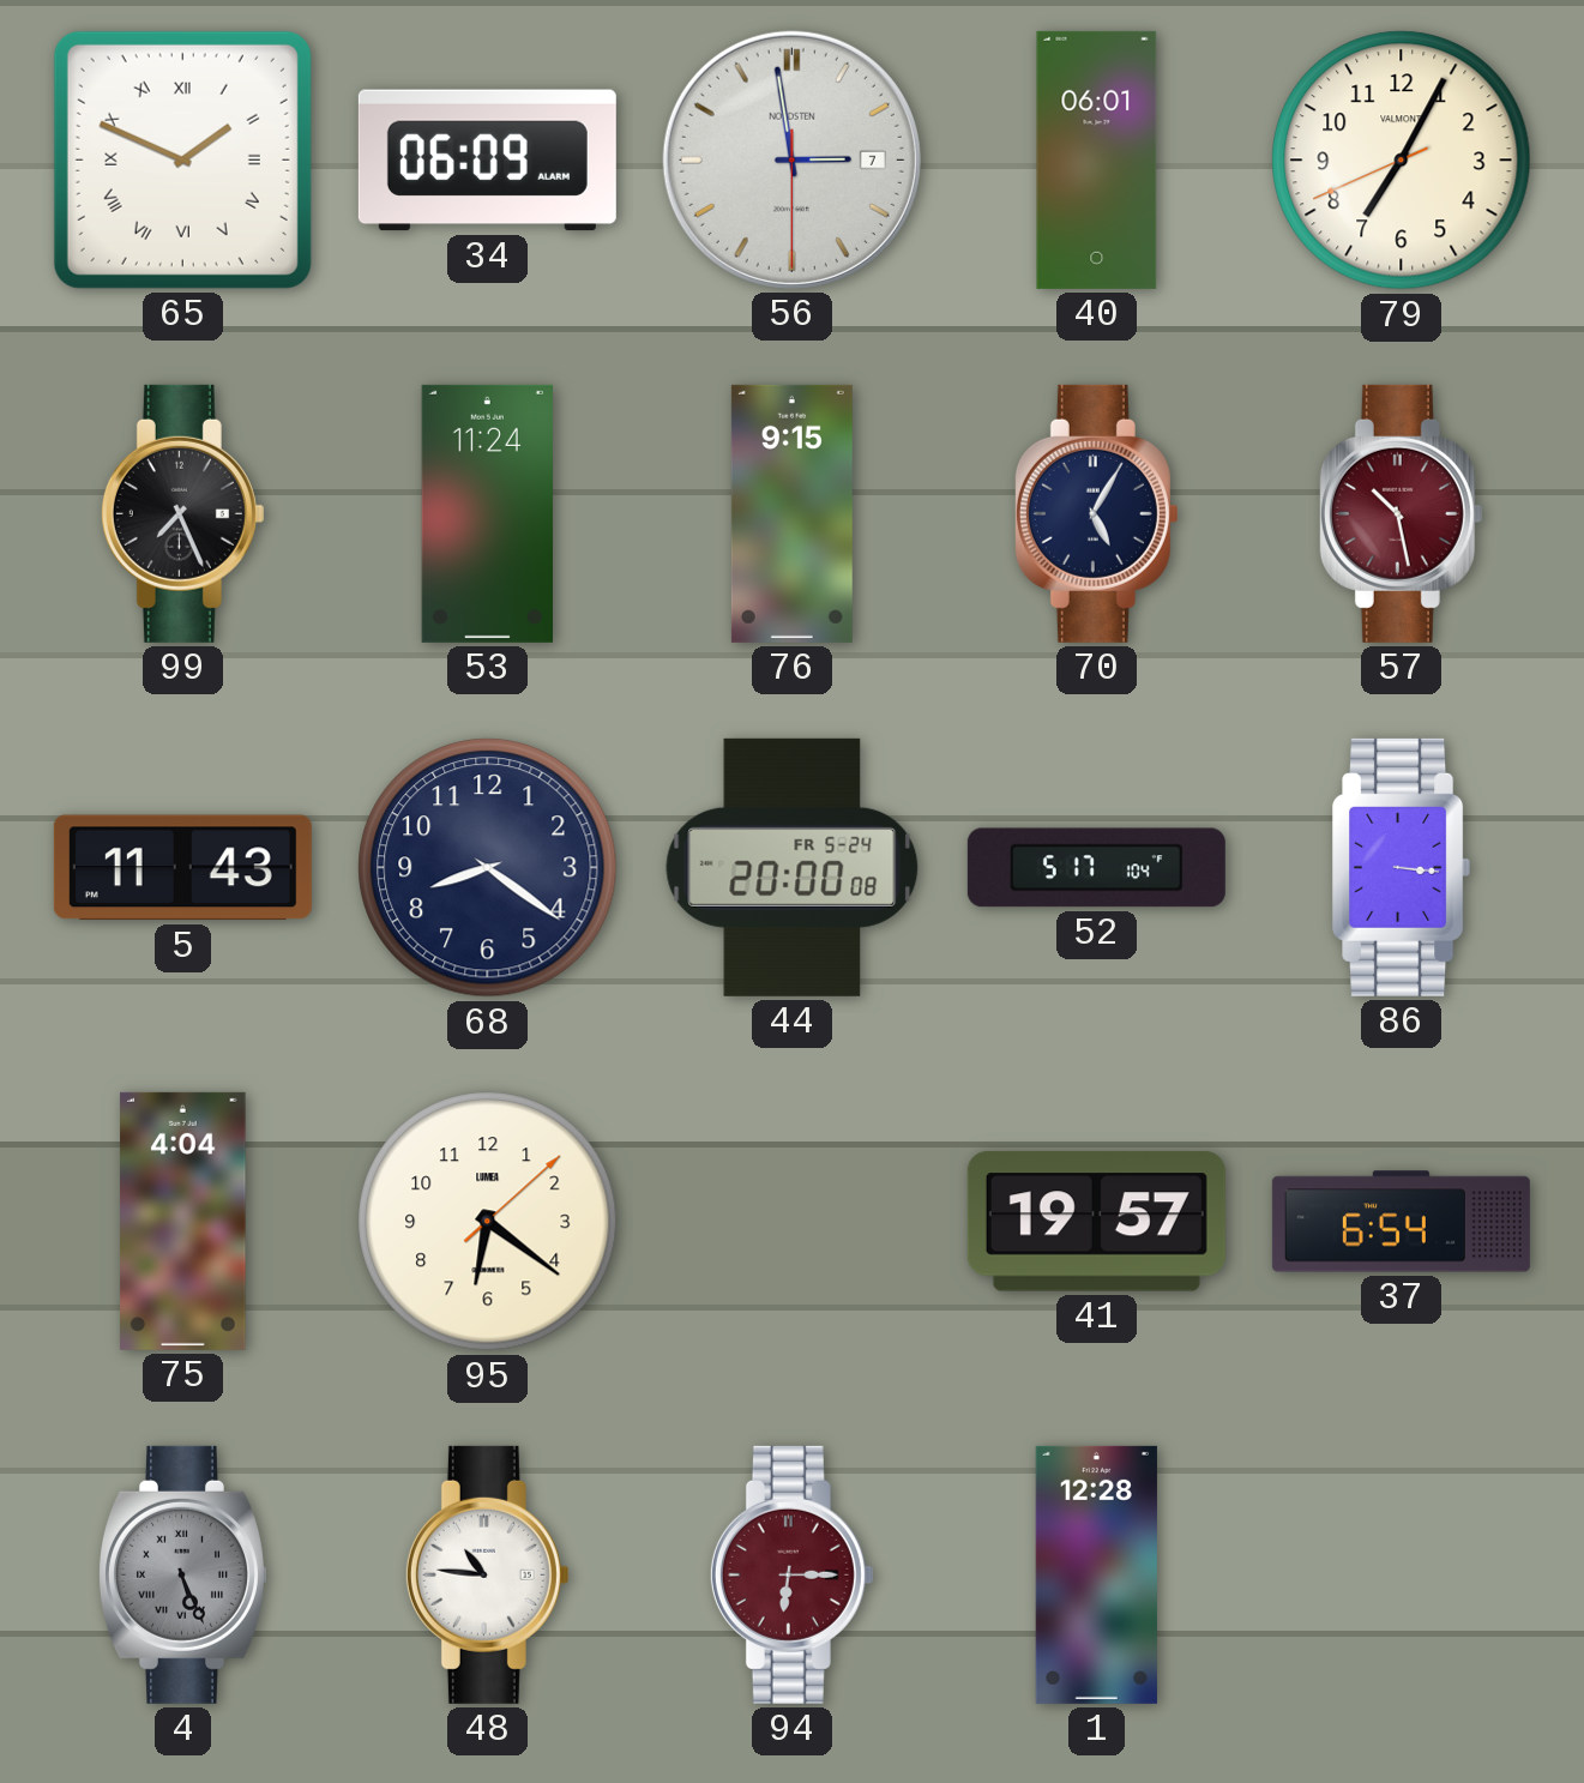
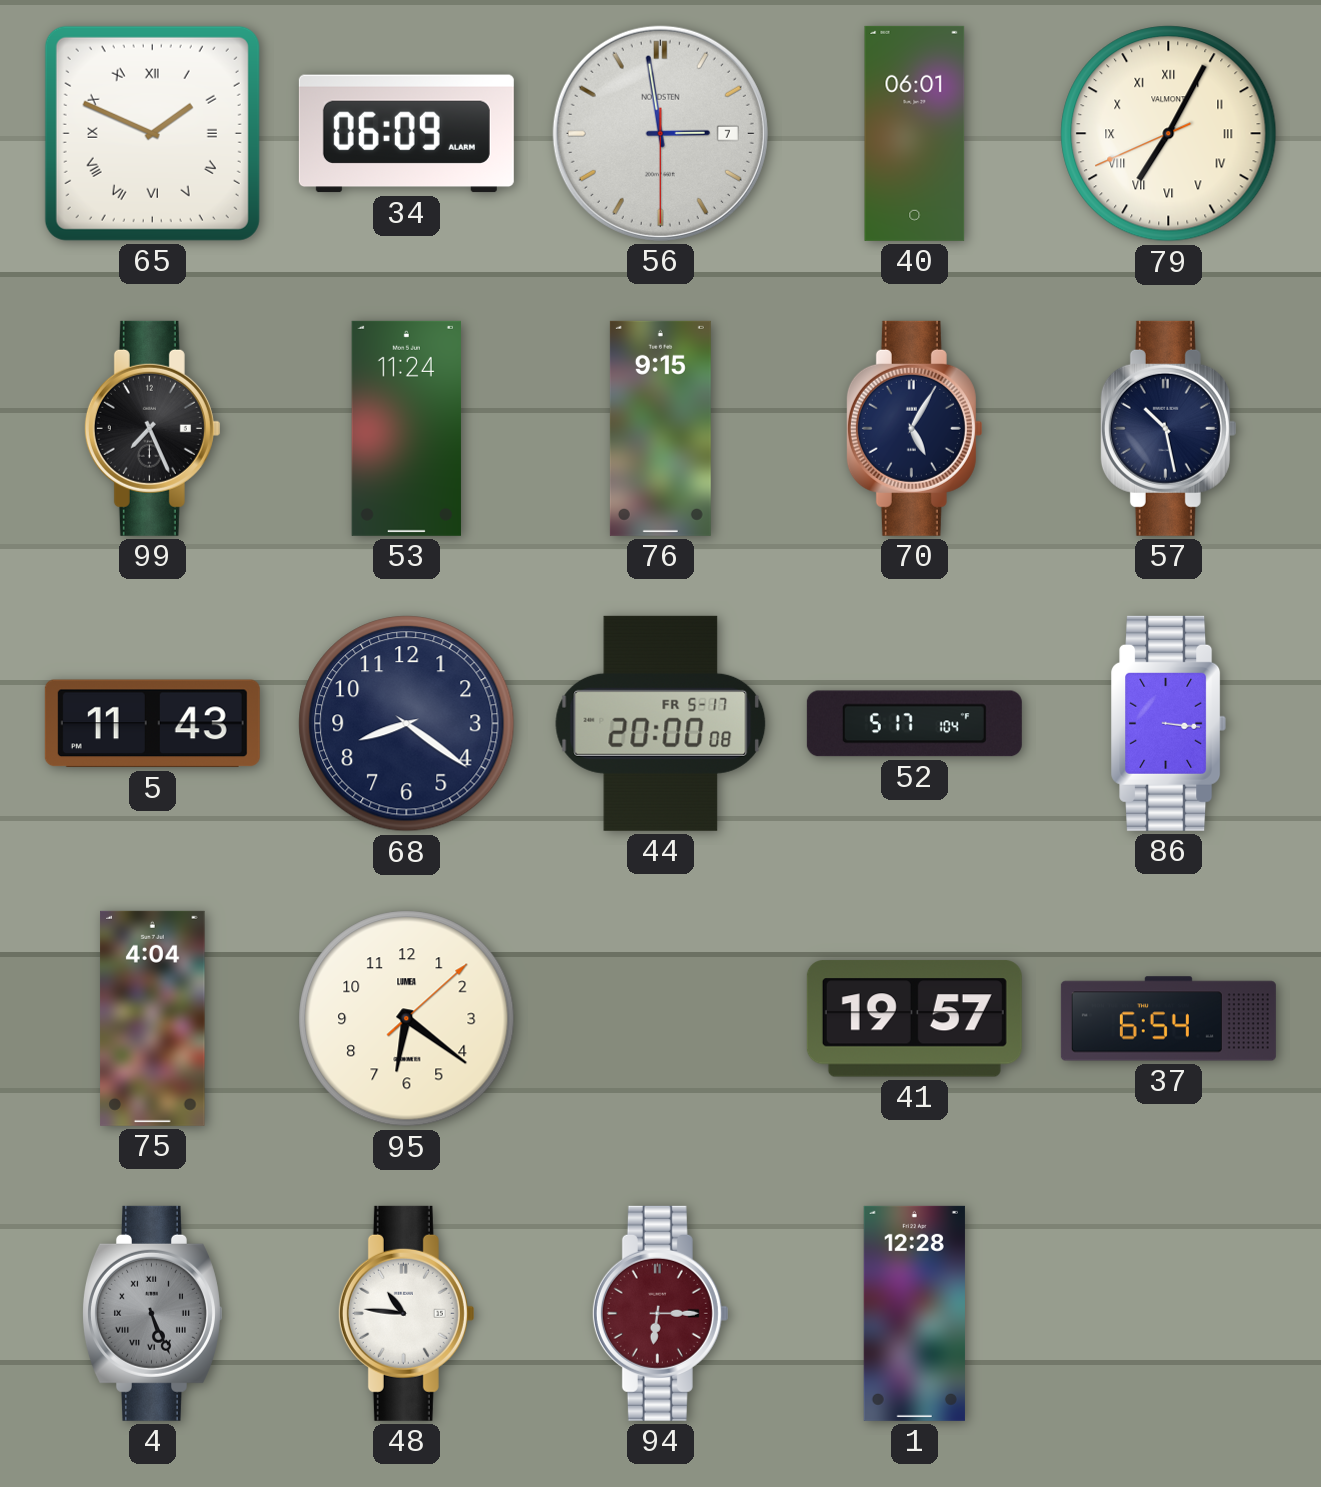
79 numerals: Arabic -> Roman
57 dial: burgundy -> navy
44 date: FR 5-24 -> FR 5-17
